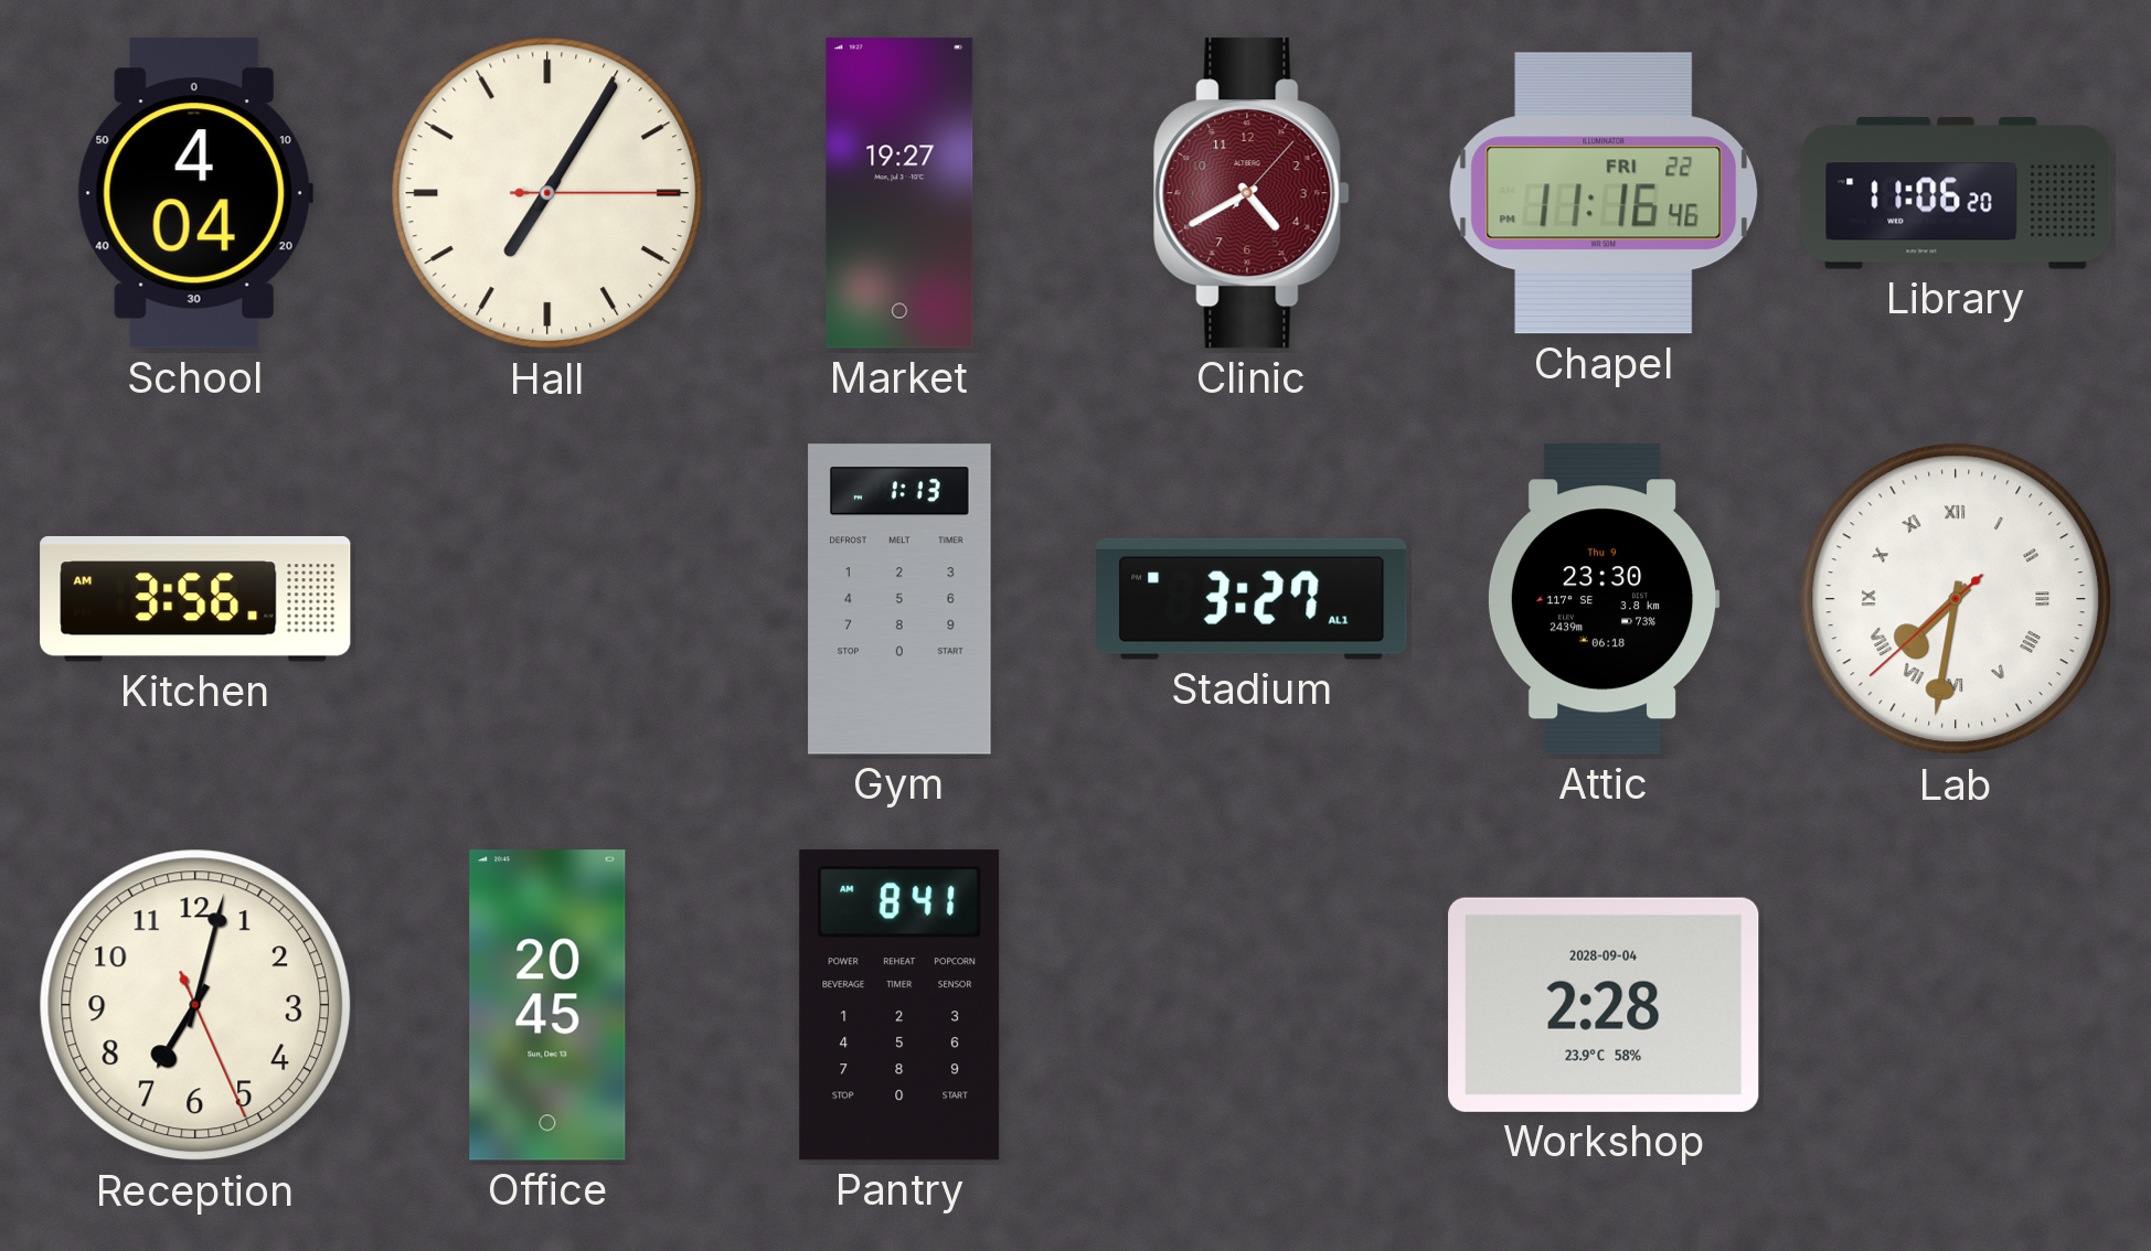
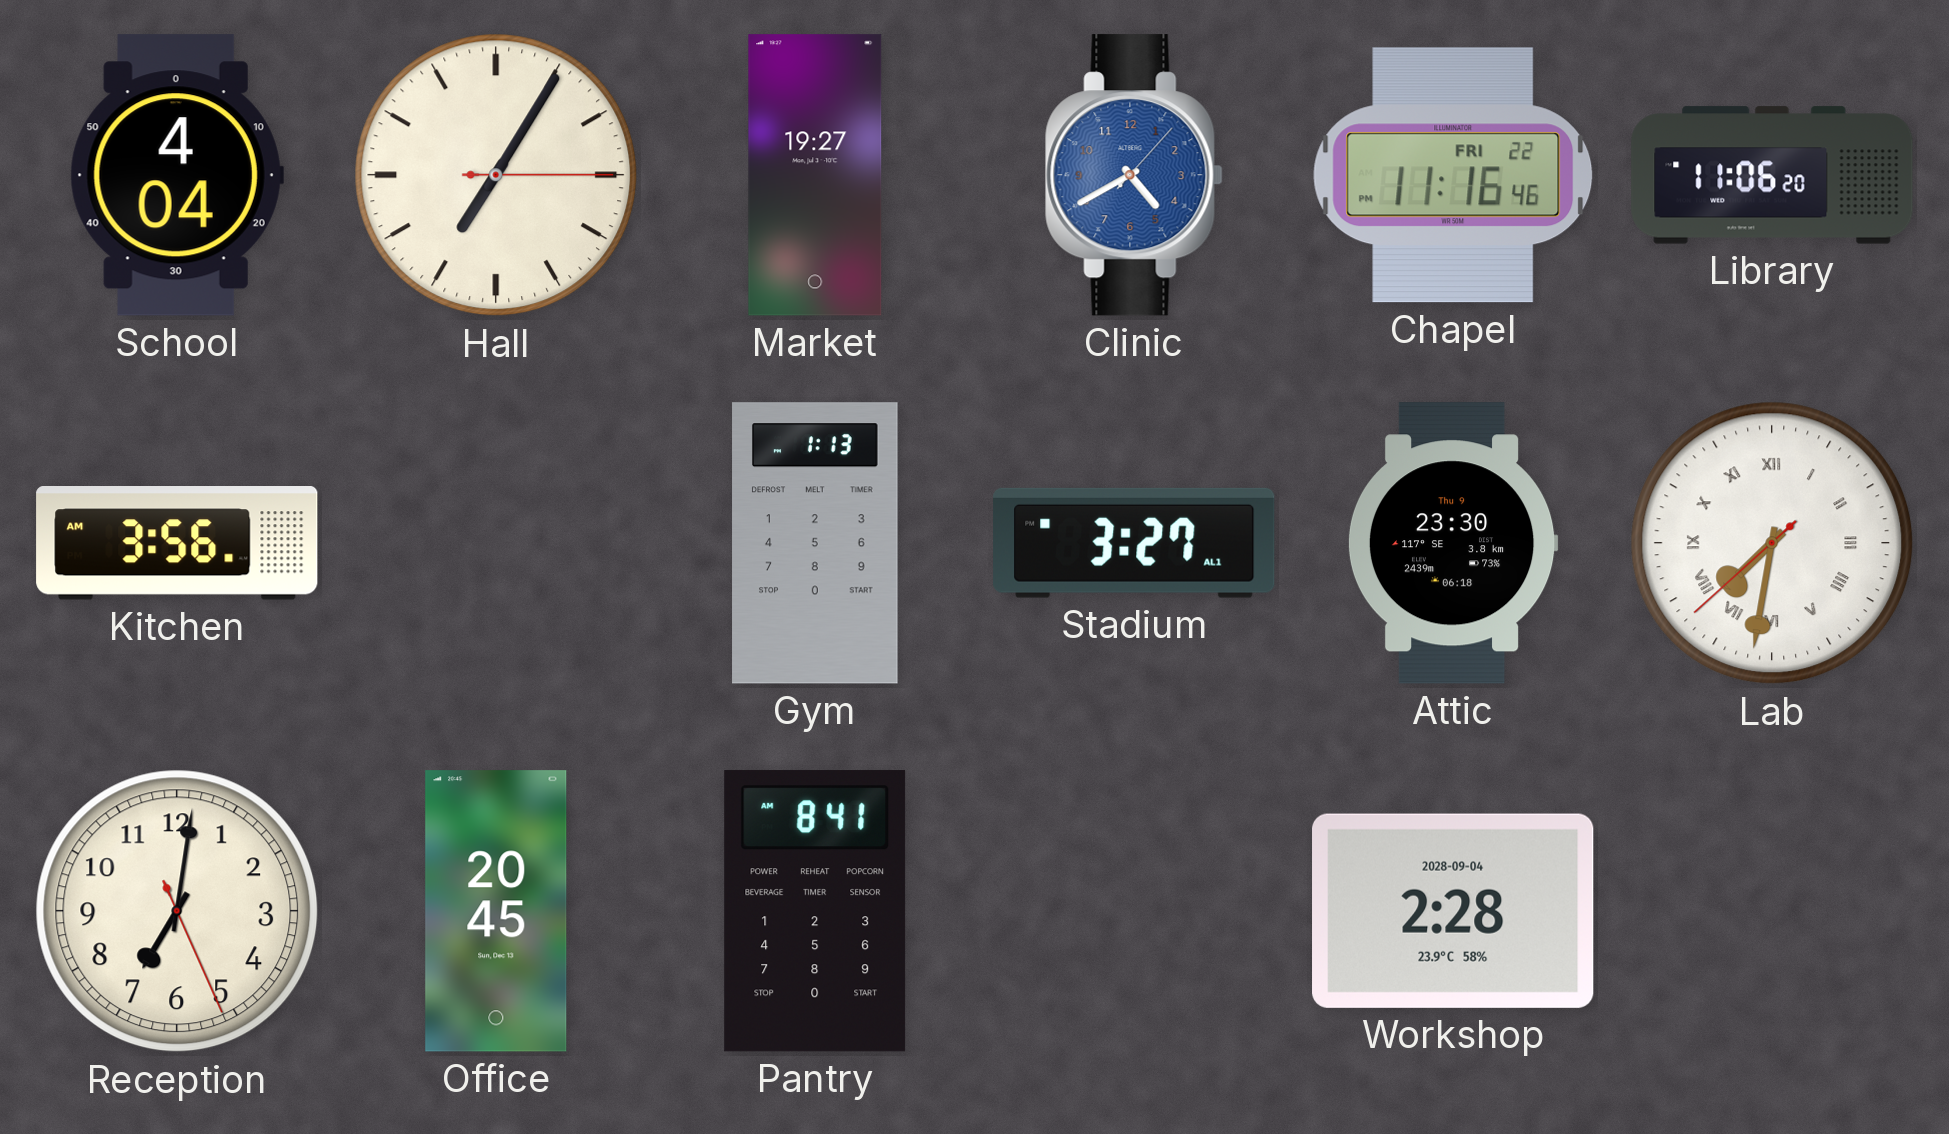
Clinic dial: burgundy -> blue
Reception: 7:02 -> 7:01
